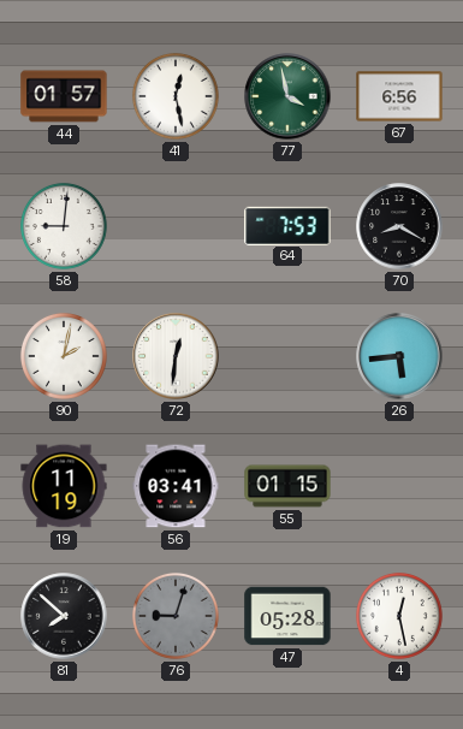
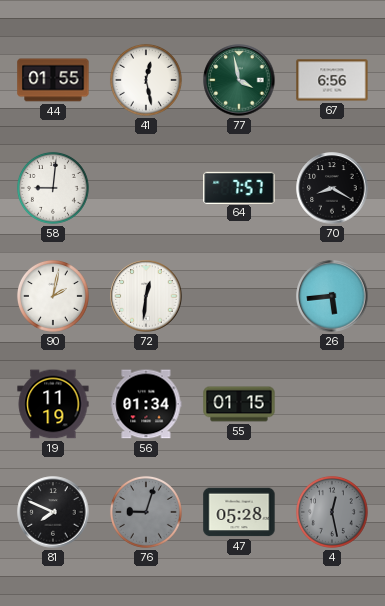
44: 01:57 -> 01:55
64: 7:53 -> 7:57
56: 03:41 -> 01:34
81: 7:52 -> 7:49
4 dial: white -> grey
